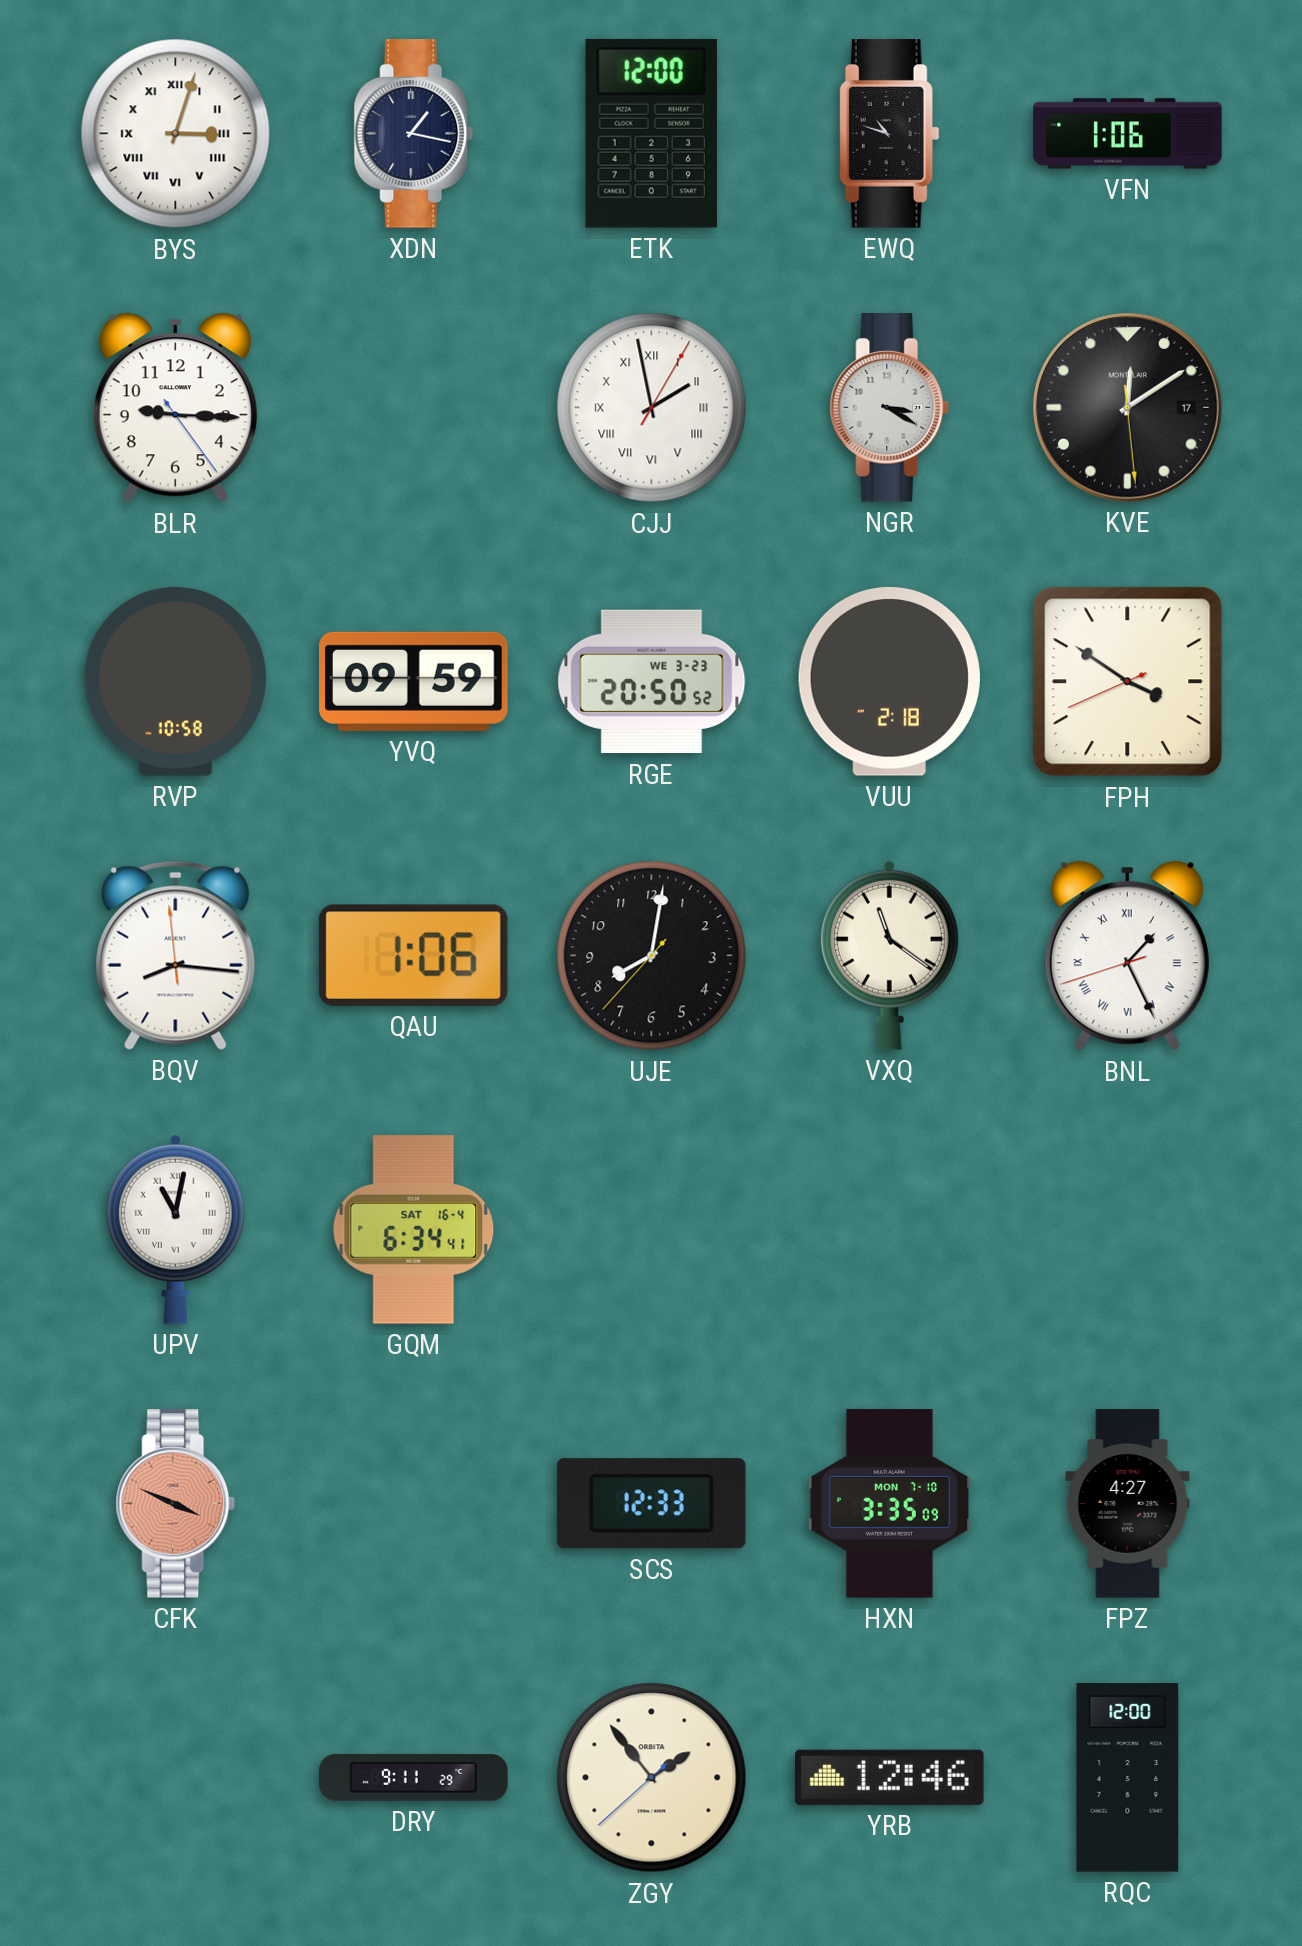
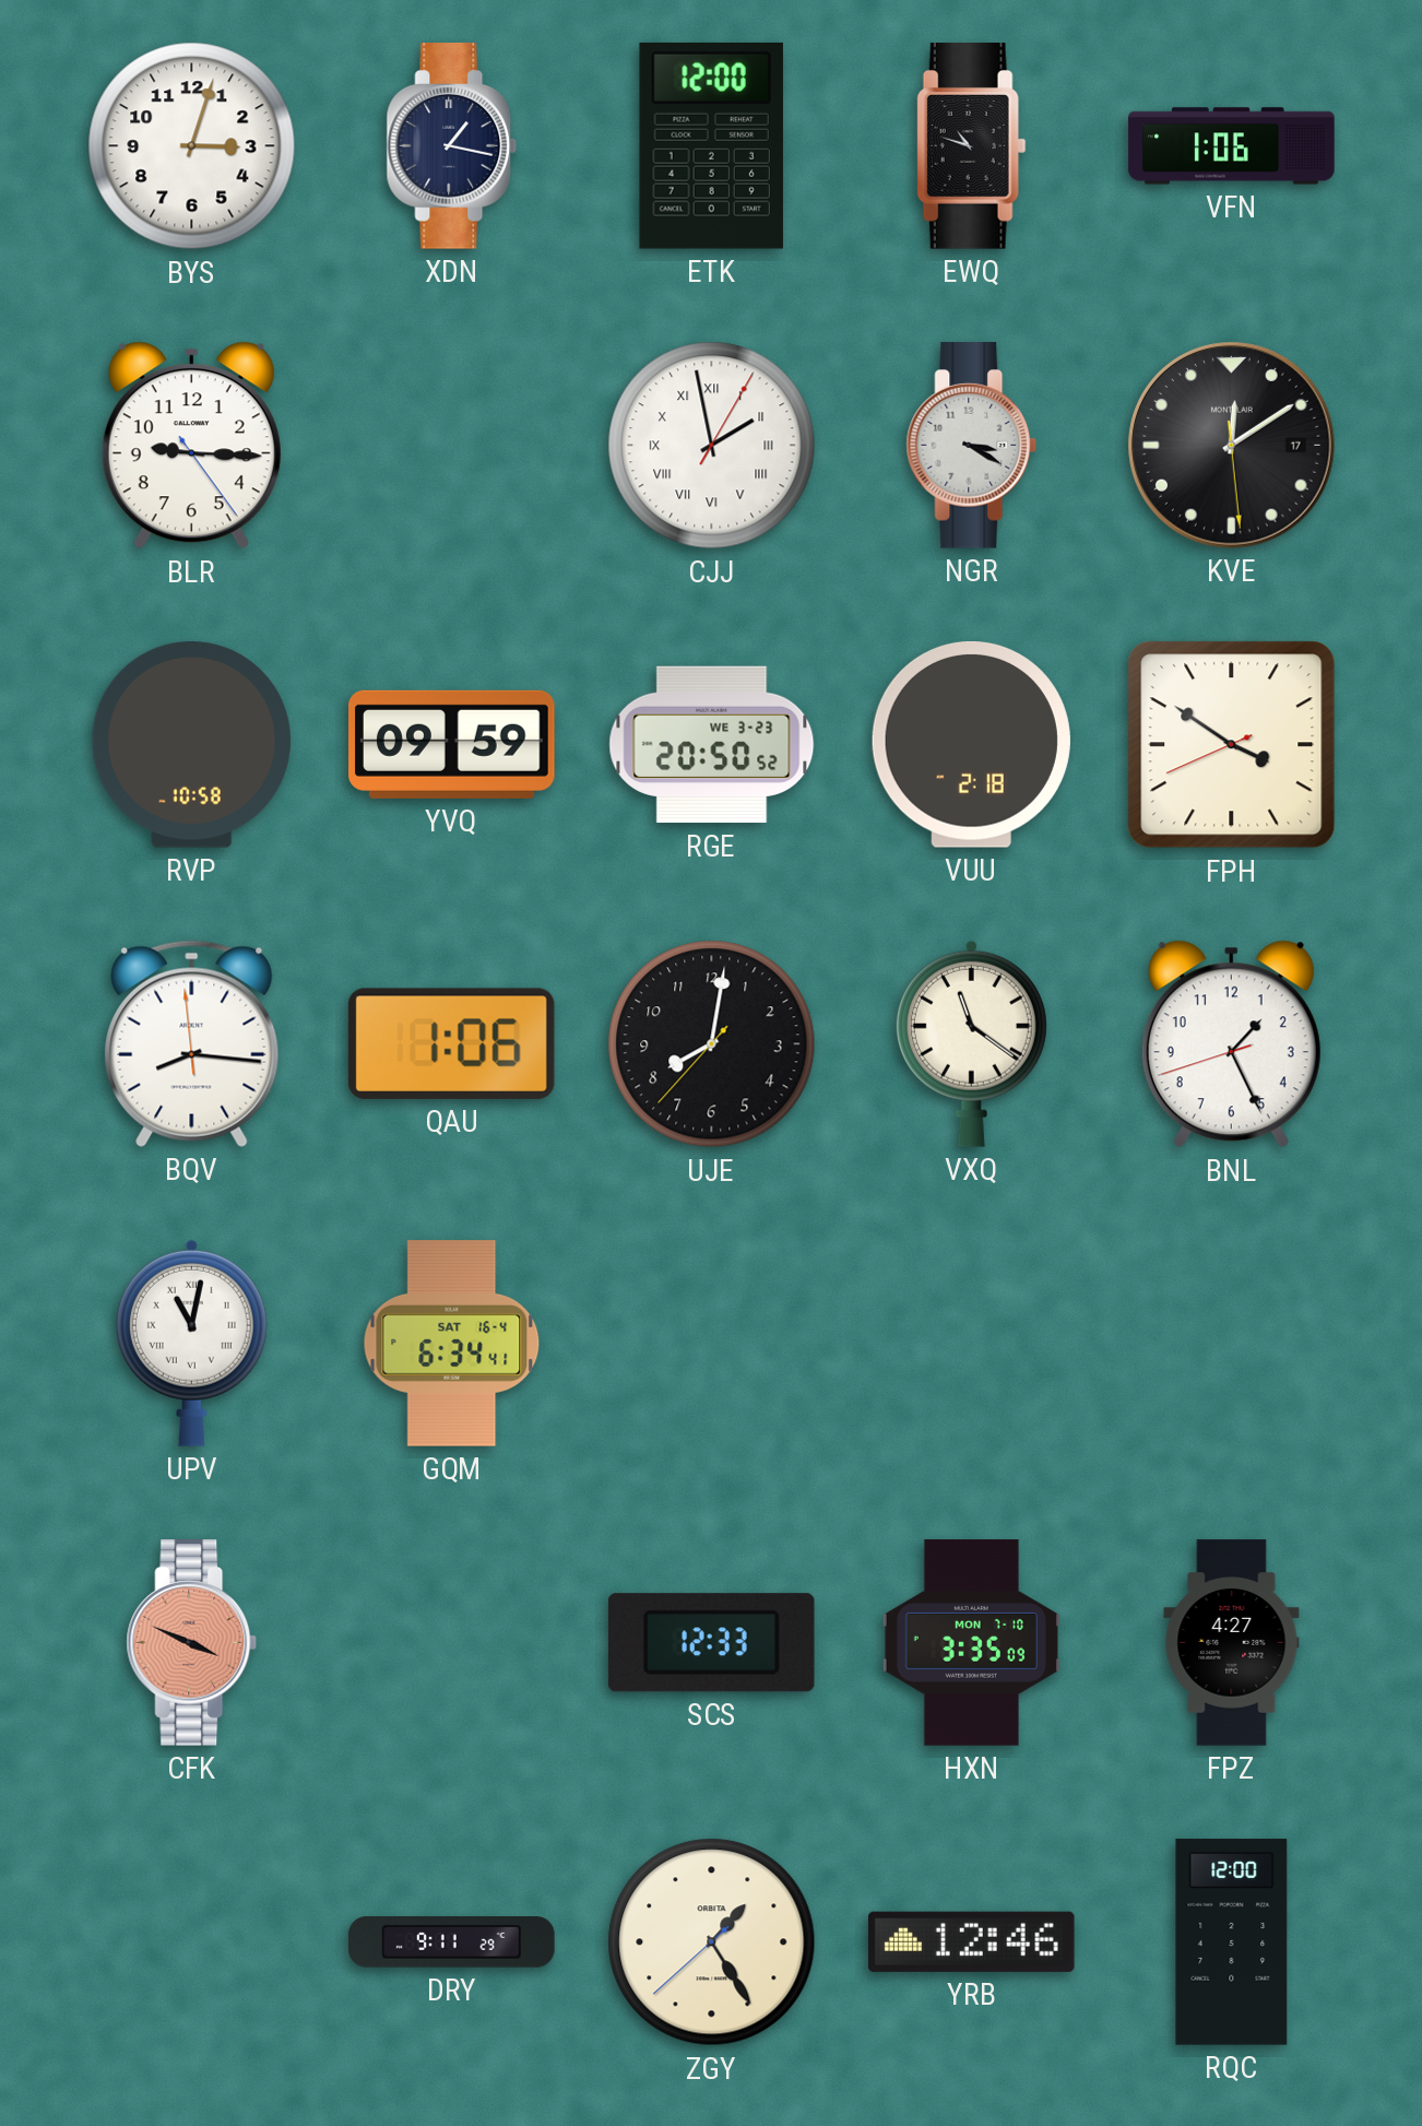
BYS numerals: Roman -> Arabic
BNL numerals: Roman -> Arabic
ZGY: 1:53 -> 1:24
